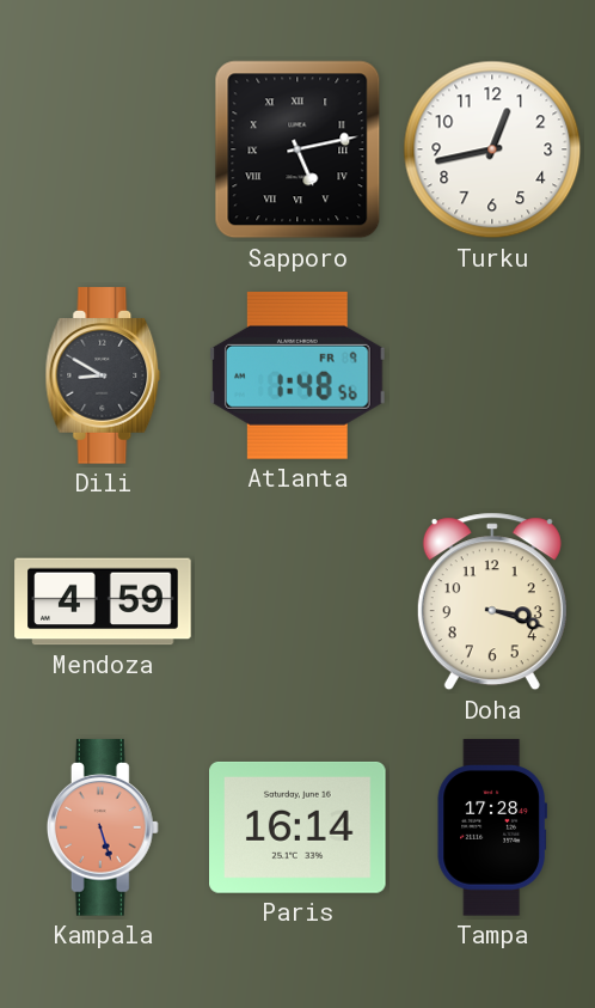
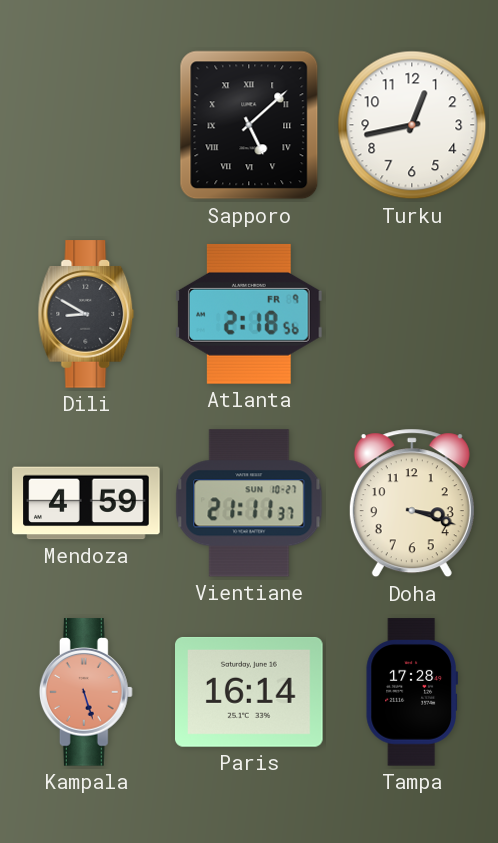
Sapporo: 5:13 -> 5:08
Atlanta: 1:48 -> 2:18
Vientiane: none -> 21:11
